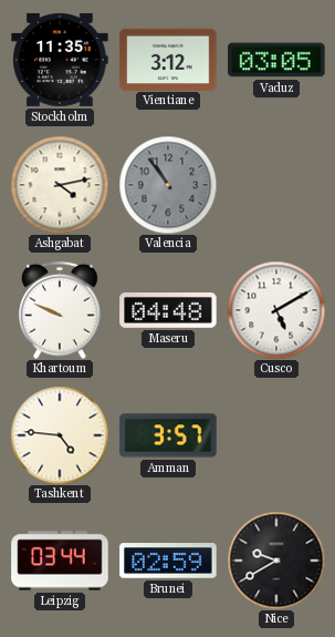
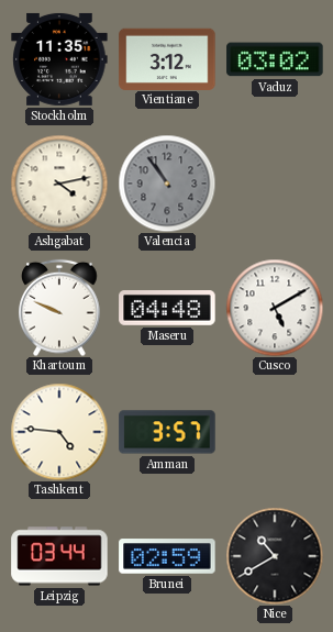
Vaduz: 03:05 -> 03:02
Nice: 9:40 -> 10:40
